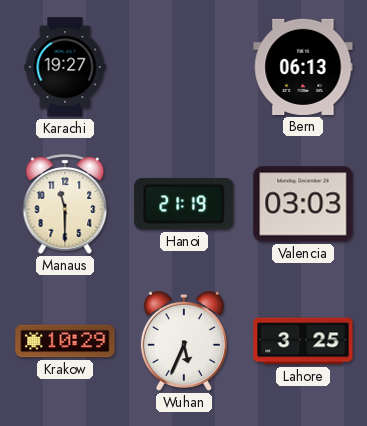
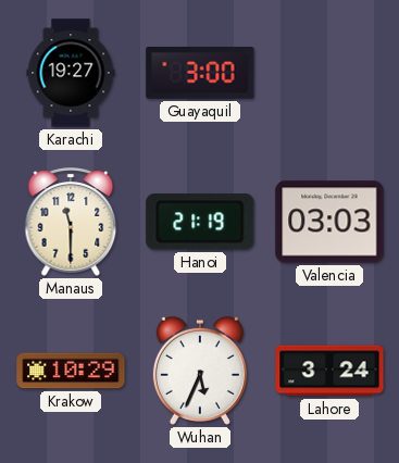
Guayaquil: none -> 3:00
Bern: 06:13 -> none
Lahore: 3:25 -> 3:24
